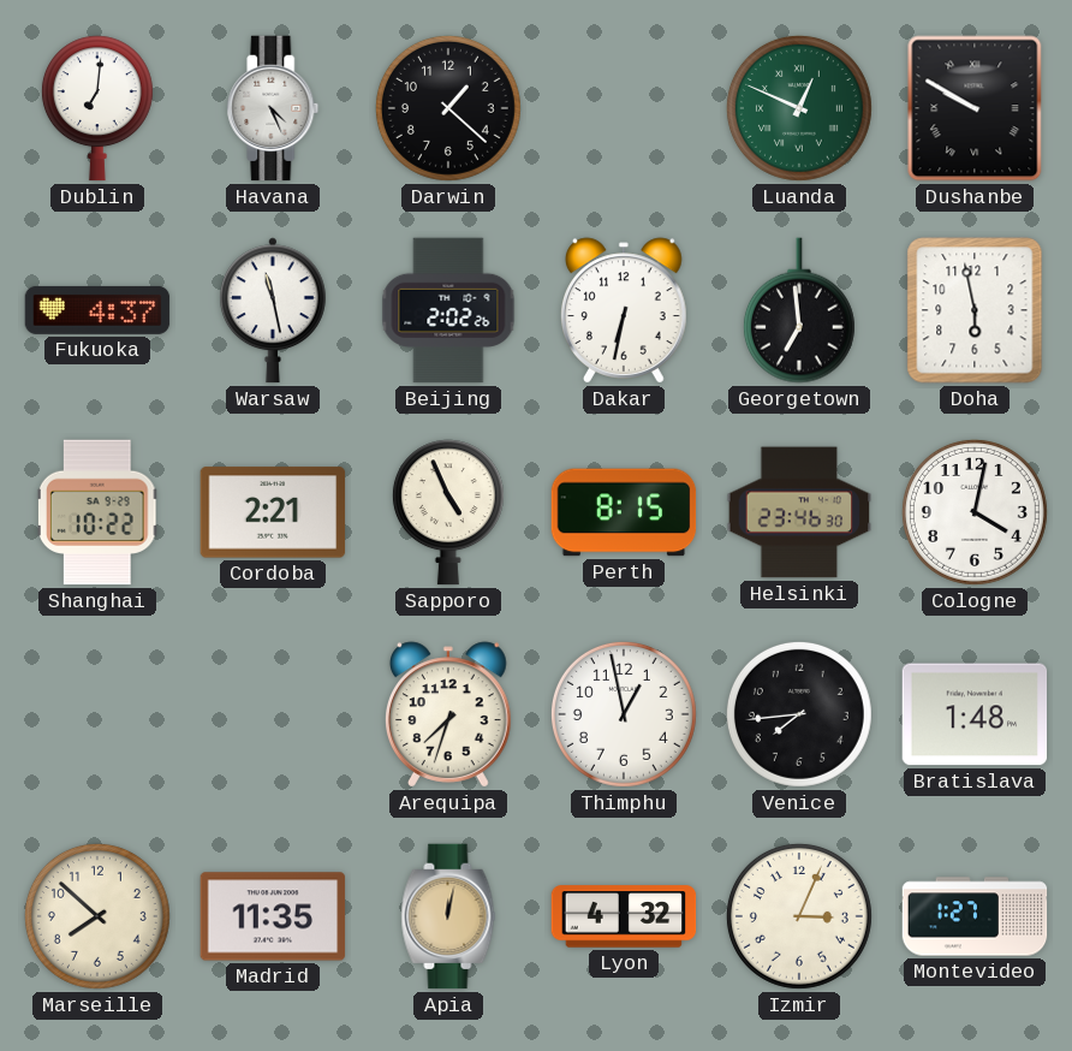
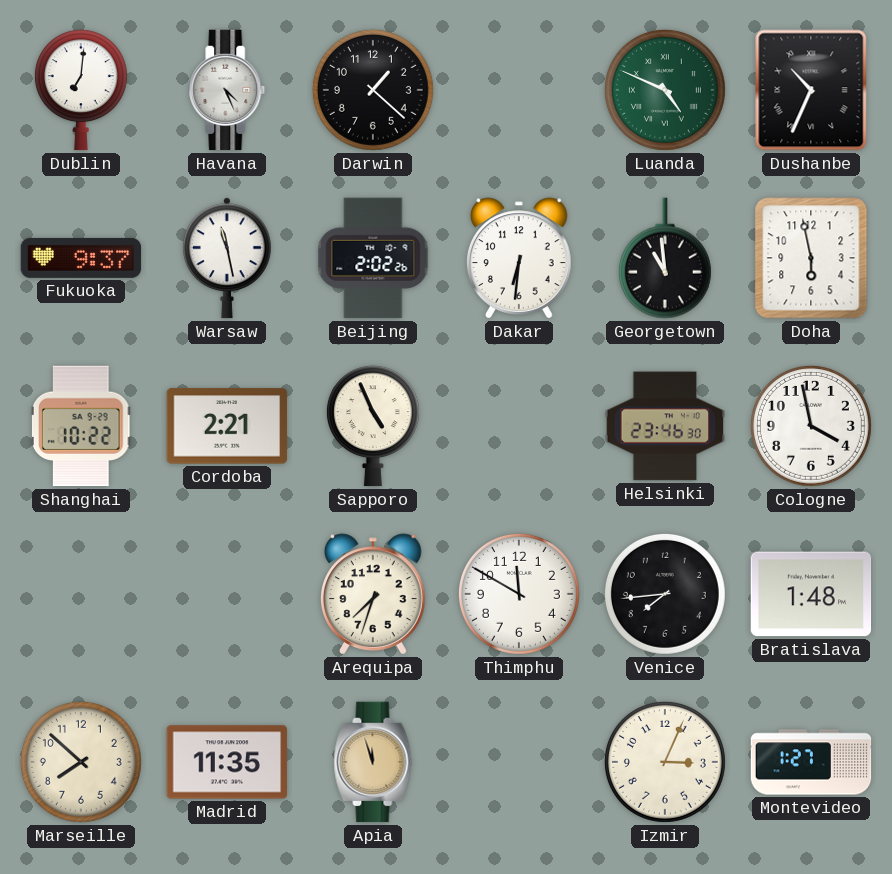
Luanda: 12:49 -> 4:49
Dushanbe: 9:50 -> 10:34
Fukuoka: 4:37 -> 9:37
Dakar: 6:32 -> 6:31
Georgetown: 6:59 -> 10:59
Perth: 8:15 -> none
Cologne: 4:02 -> 3:58
Thimphu: 12:58 -> 11:50
Apia: 12:02 -> 11:57
Lyon: 4:32 -> none
